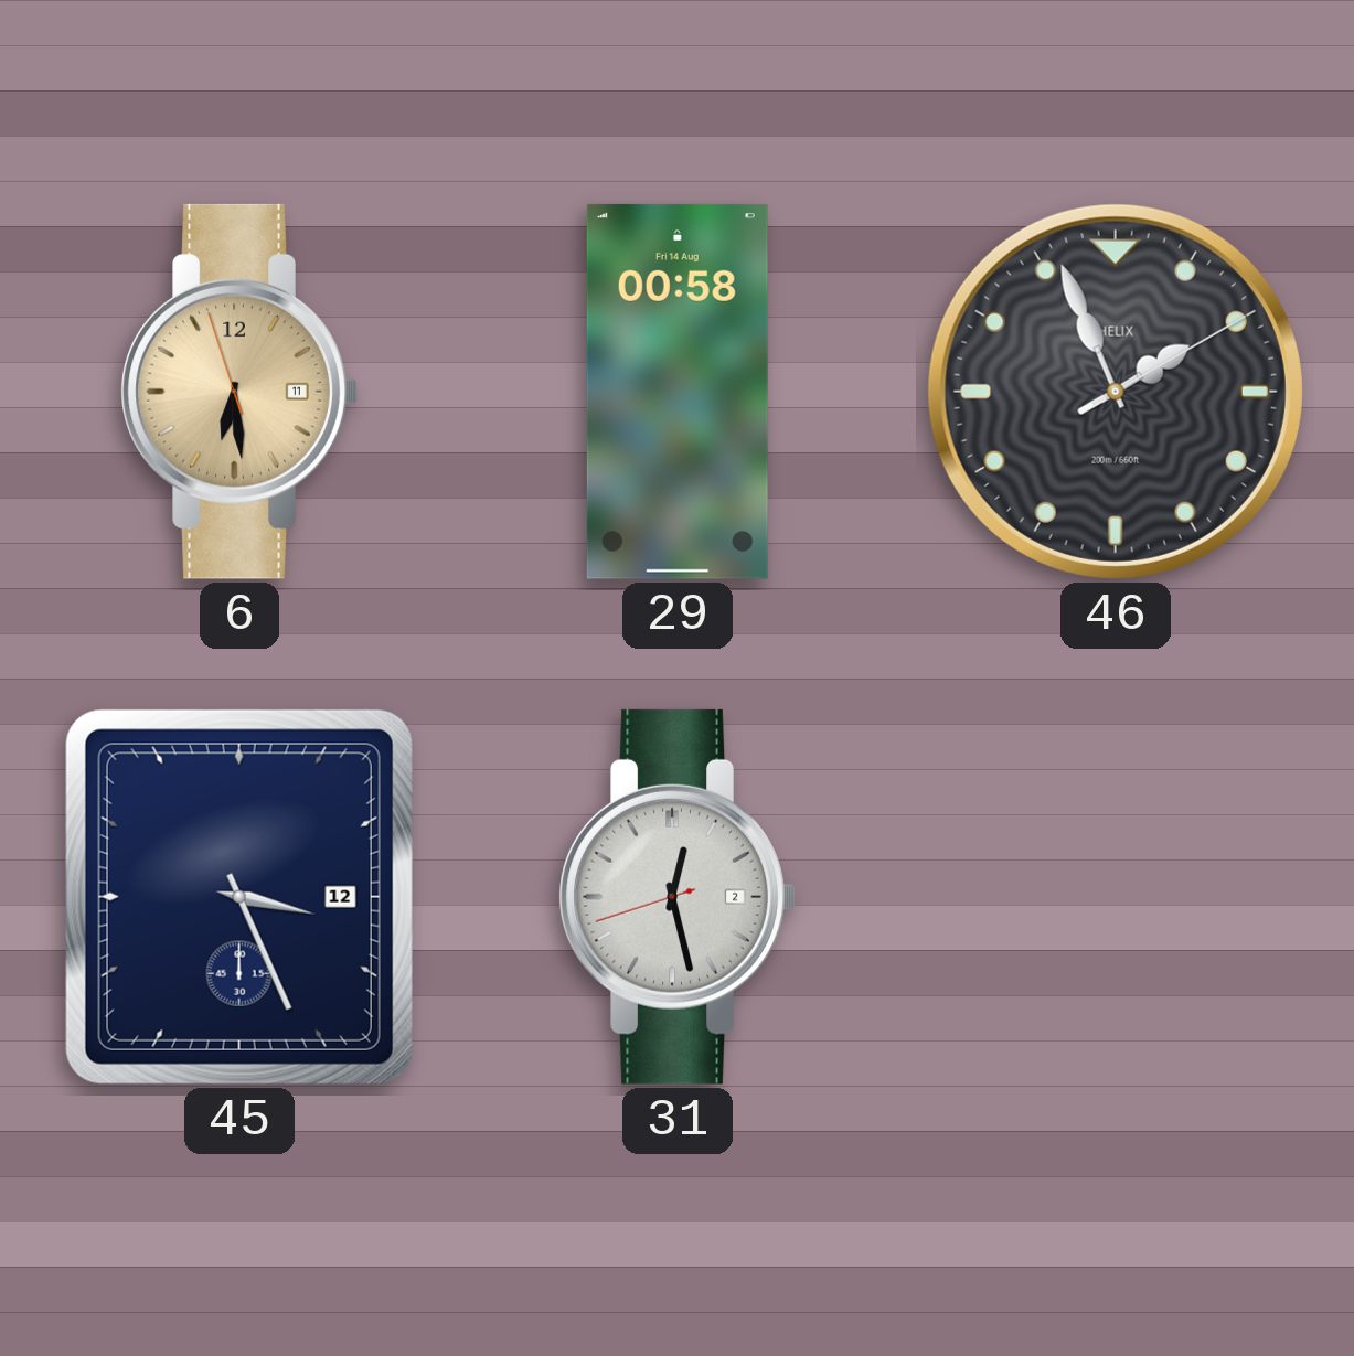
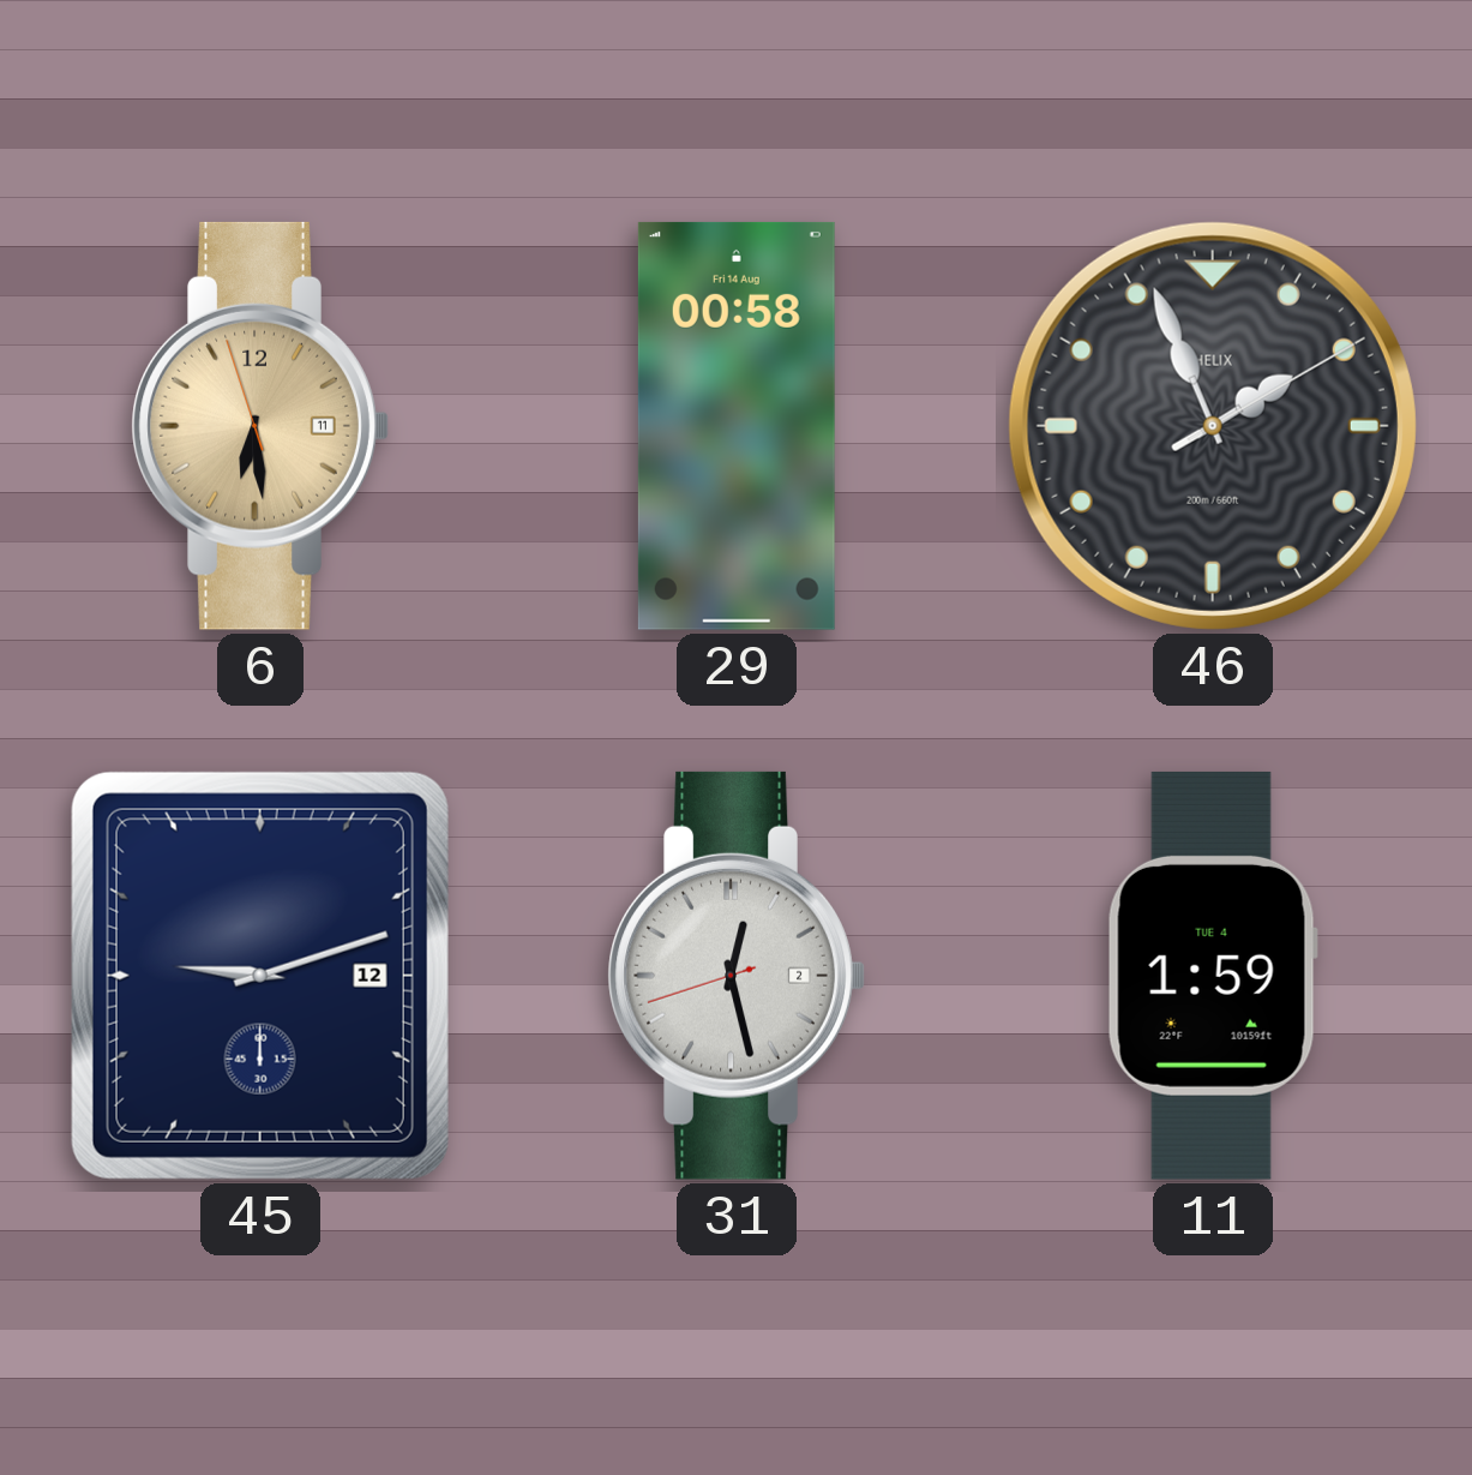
45: 3:26 -> 9:12
11: none -> 1:59
